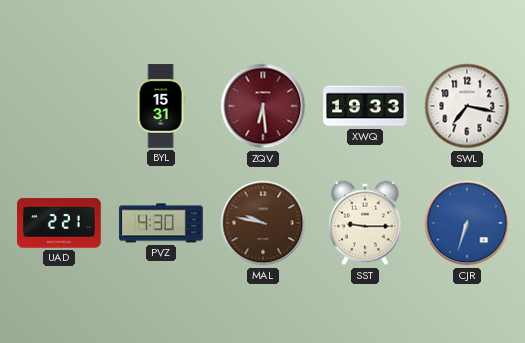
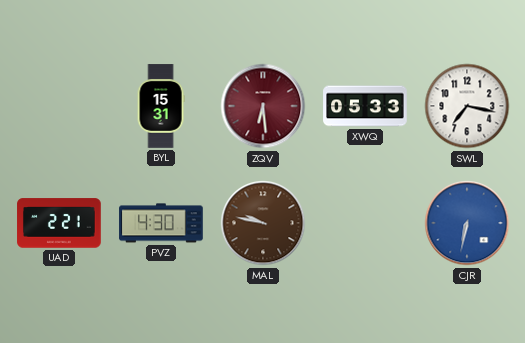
XWQ: 19:33 -> 05:33
SST: 9:15 -> none
CJR: 6:33 -> 6:32
